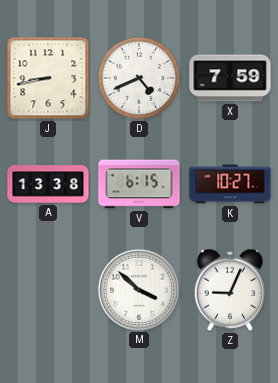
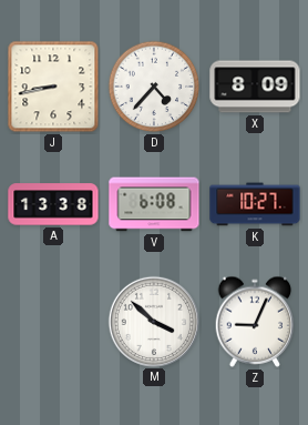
D: 4:41 -> 4:37
X: 7:59 -> 8:09
V: 6:15 -> 6:08
